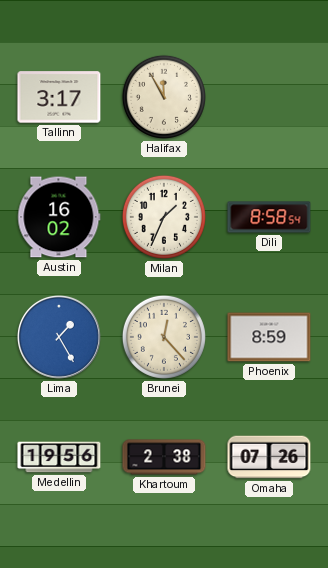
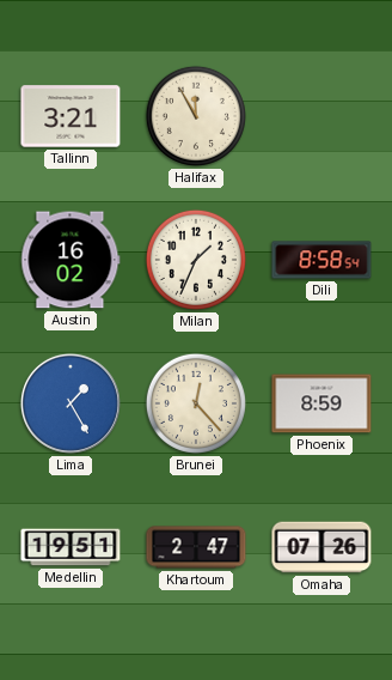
Tallinn: 3:17 -> 3:21
Medellin: 19:56 -> 19:51
Khartoum: 2:38 -> 2:47
